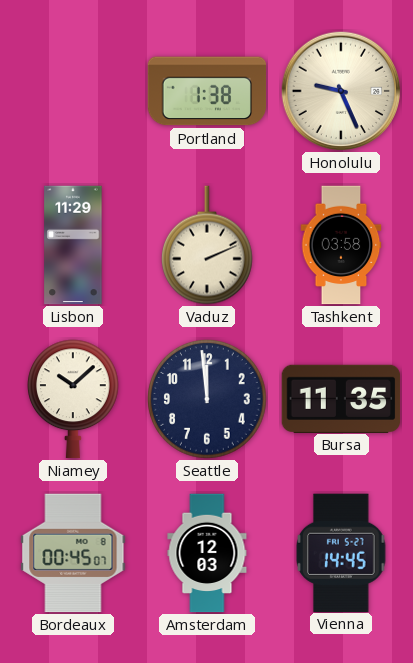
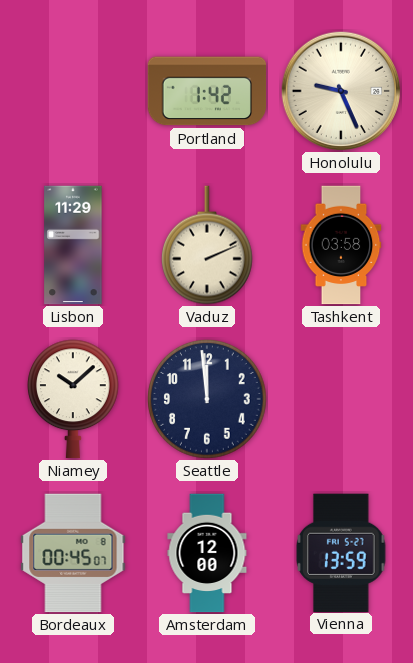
Portland: 1:38 -> 1:42
Bursa: 11:35 -> none
Amsterdam: 12:03 -> 12:00
Vienna: 14:45 -> 13:59
